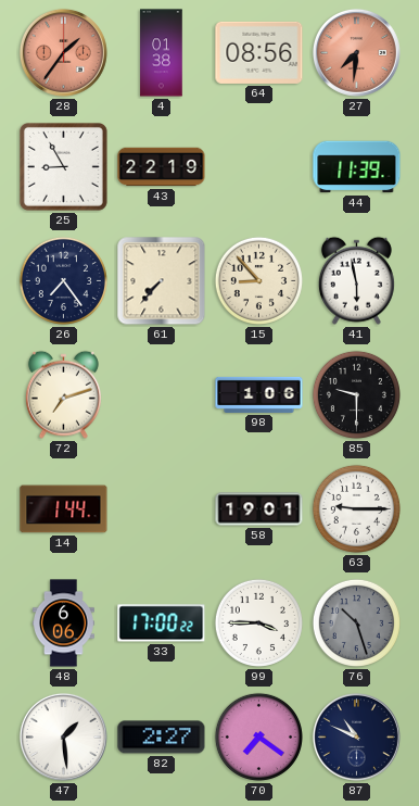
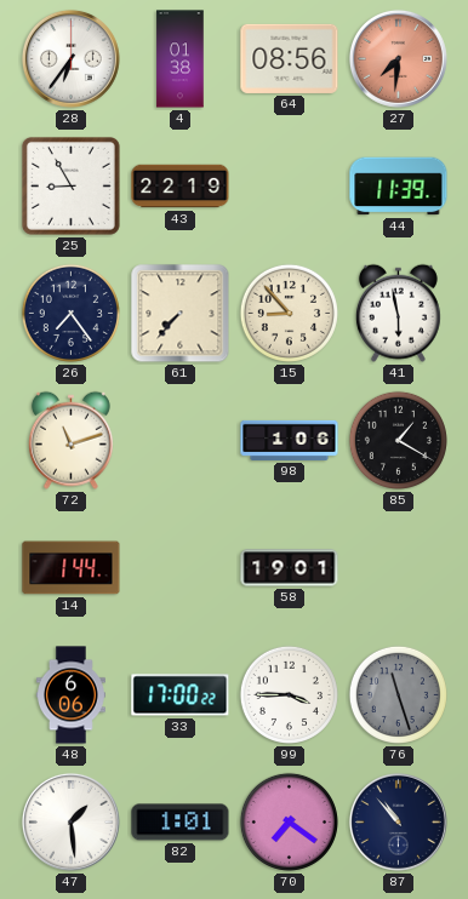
28: 1:36 -> 6:36
28 dial: salmon -> white
72: 7:12 -> 11:12
85: 9:30 -> 1:20
63: 9:15 -> none
76: 10:27 -> 11:27
82: 2:27 -> 1:01
87: 10:49 -> 10:53
